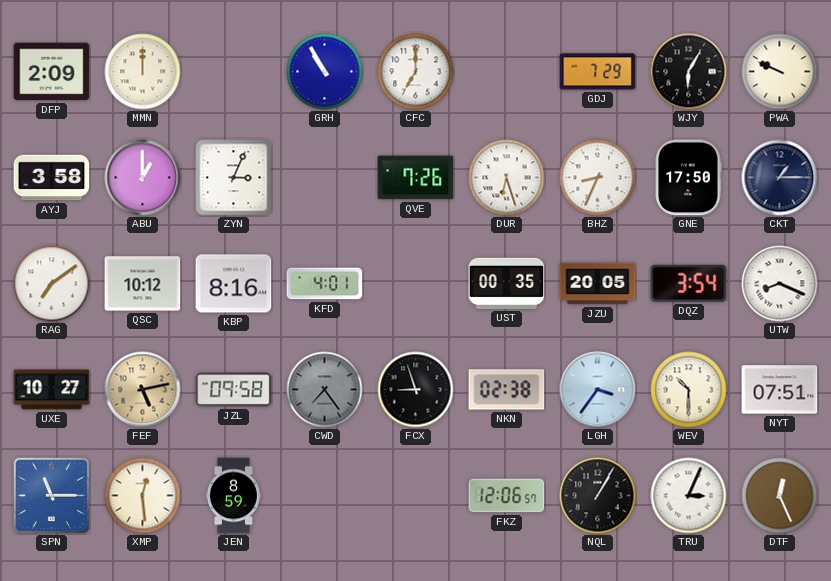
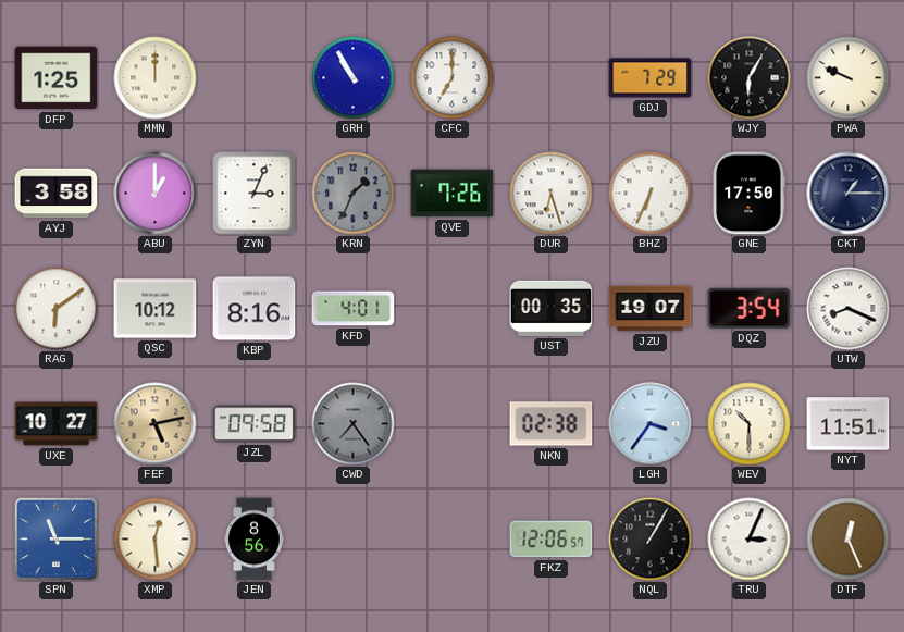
DFP: 2:09 -> 1:25
KRN: none -> 1:34
BHZ: 8:34 -> 6:34
RAG: 7:09 -> 6:09
JZU: 20:05 -> 19:07
FCX: 8:57 -> none
NYT: 07:51 -> 11:51
JEN: 8:59 -> 8:56
